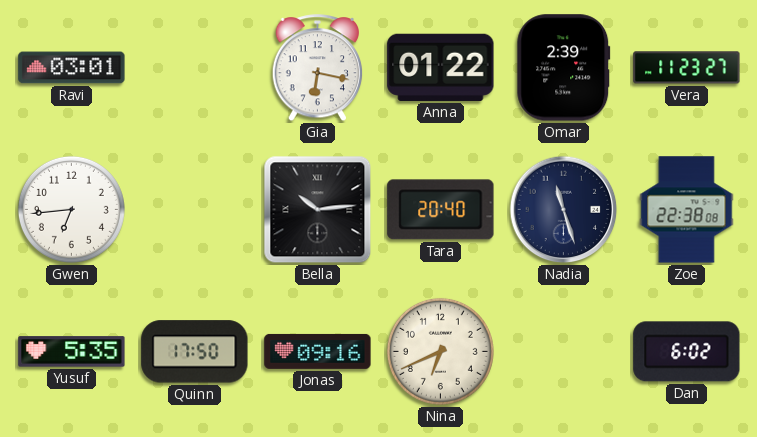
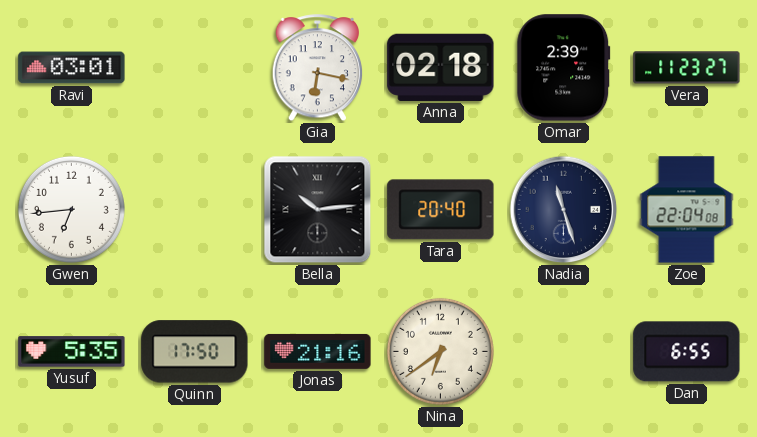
Anna: 01:22 -> 02:18
Zoe: 22:38 -> 22:04
Jonas: 09:16 -> 21:16
Nina: 6:41 -> 6:39
Dan: 6:02 -> 6:55
